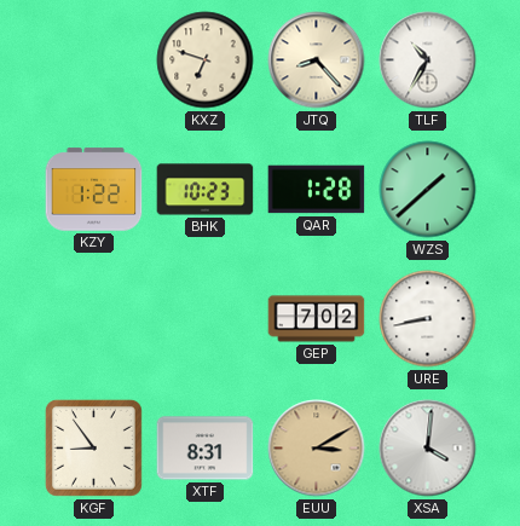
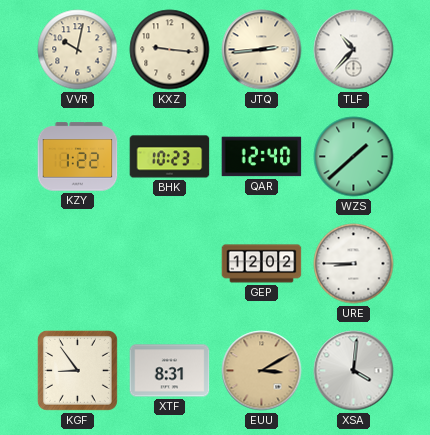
VVR: none -> 10:02
KXZ: 6:48 -> 9:16
JTQ: 8:23 -> 2:44
TLF: 10:35 -> 10:37
QAR: 1:28 -> 12:40
GEP: 7:02 -> 12:02
URE: 8:43 -> 8:45
